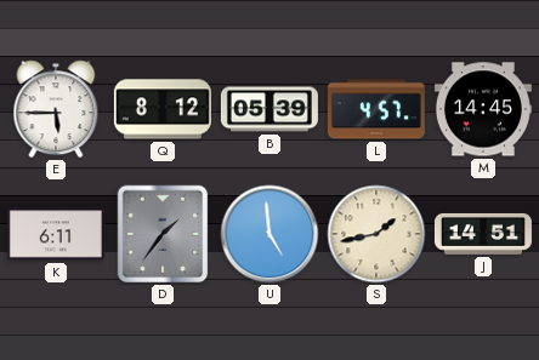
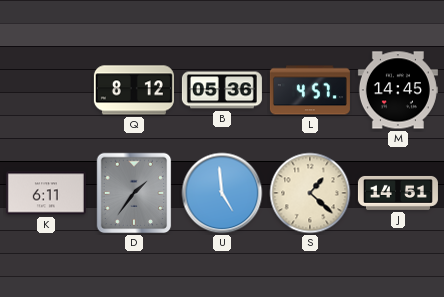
E: 5:45 -> none
B: 05:39 -> 05:36
S: 1:43 -> 1:22
